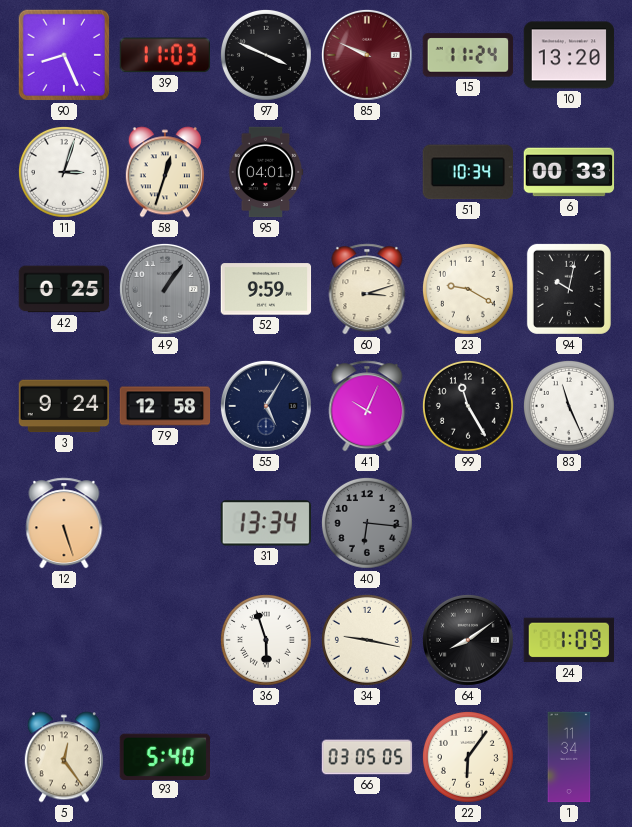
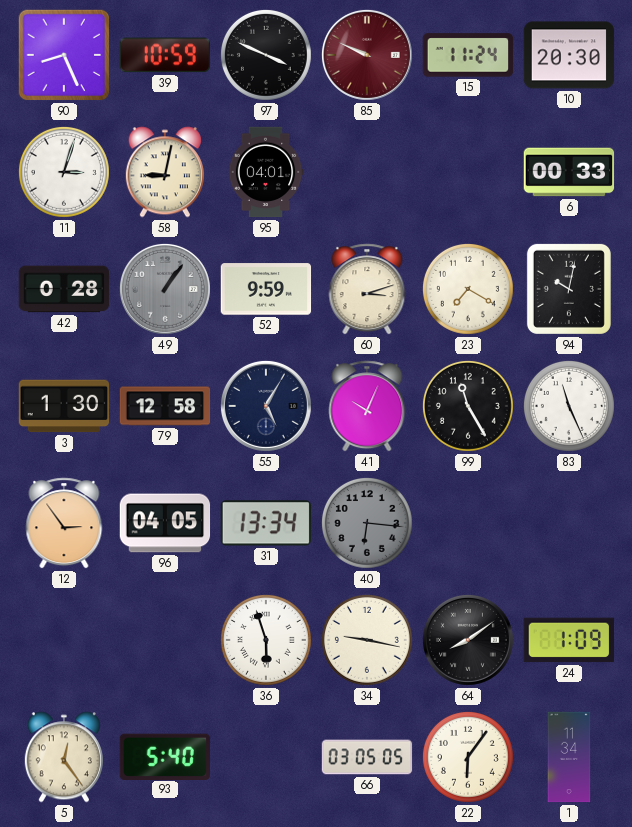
39: 11:03 -> 10:59
10: 13:20 -> 20:30
58: 12:33 -> 9:02
51: 10:34 -> none
42: 0:25 -> 0:28
23: 9:20 -> 7:20
3: 9:24 -> 1:30
12: 5:27 -> 2:54
96: none -> 04:05
